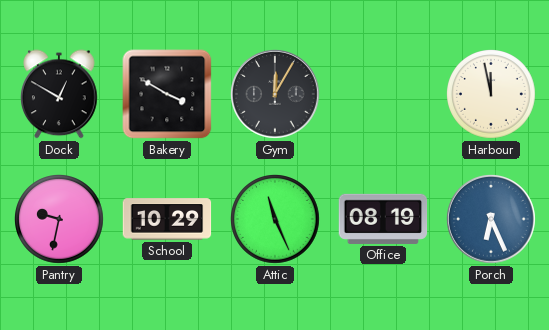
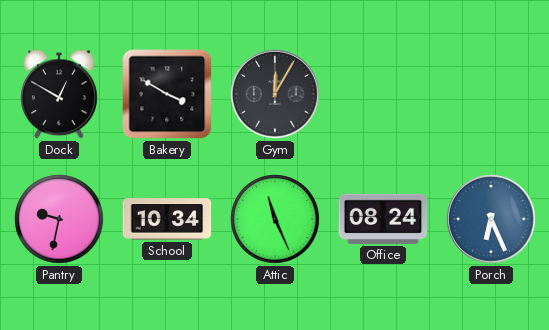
Harbour: 11:58 -> none
School: 10:29 -> 10:34
Office: 08:19 -> 08:24
